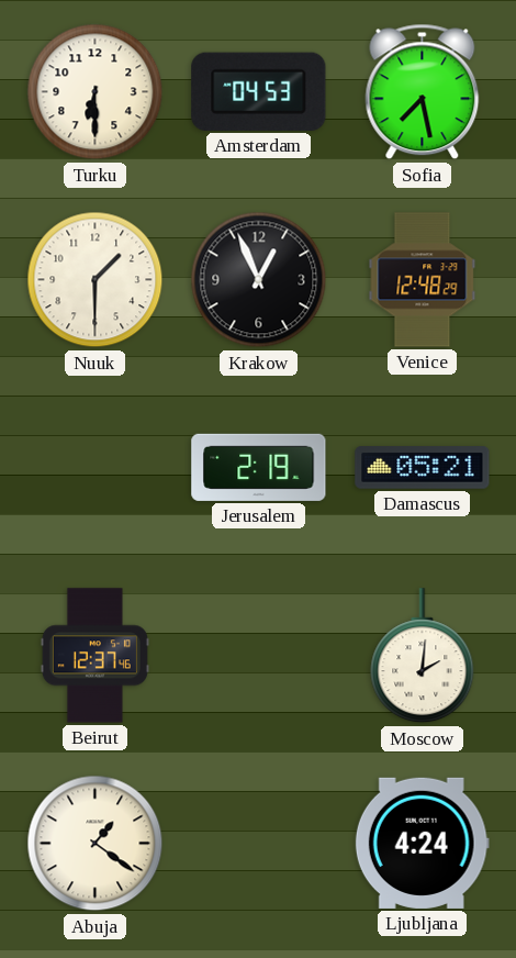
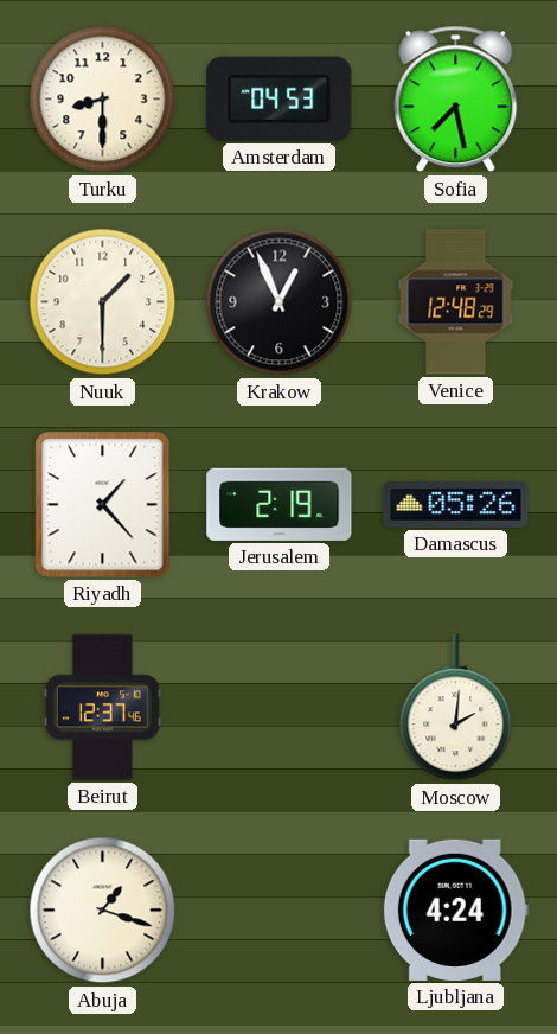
Turku: 6:30 -> 8:30
Riyadh: none -> 1:23
Damascus: 05:21 -> 05:26
Abuja: 1:21 -> 1:18
